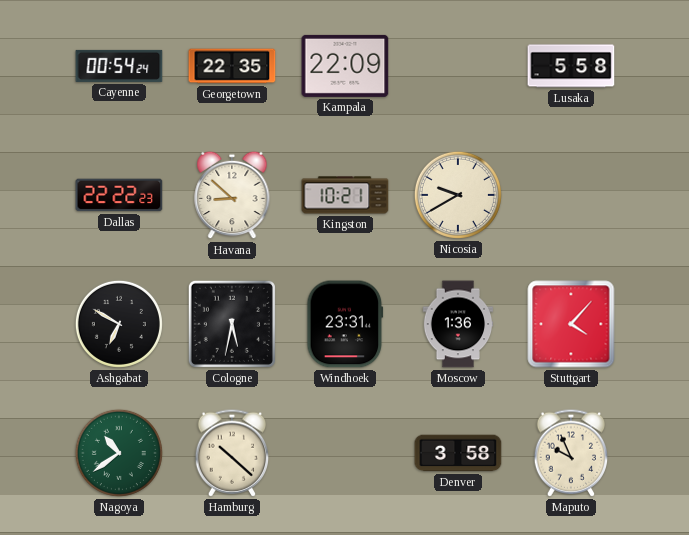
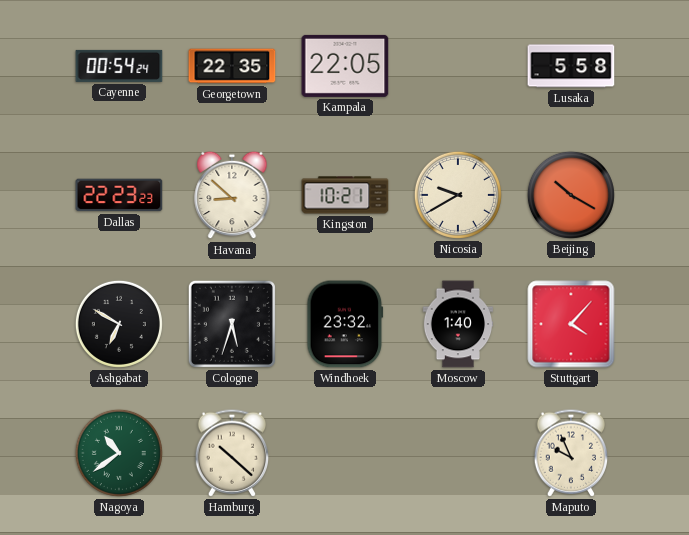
Kampala: 22:09 -> 22:05
Dallas: 22:22 -> 22:23
Beijing: none -> 10:20
Cologne: 5:32 -> 5:33
Windhoek: 23:31 -> 23:32
Moscow: 1:36 -> 1:40
Denver: 3:58 -> none
